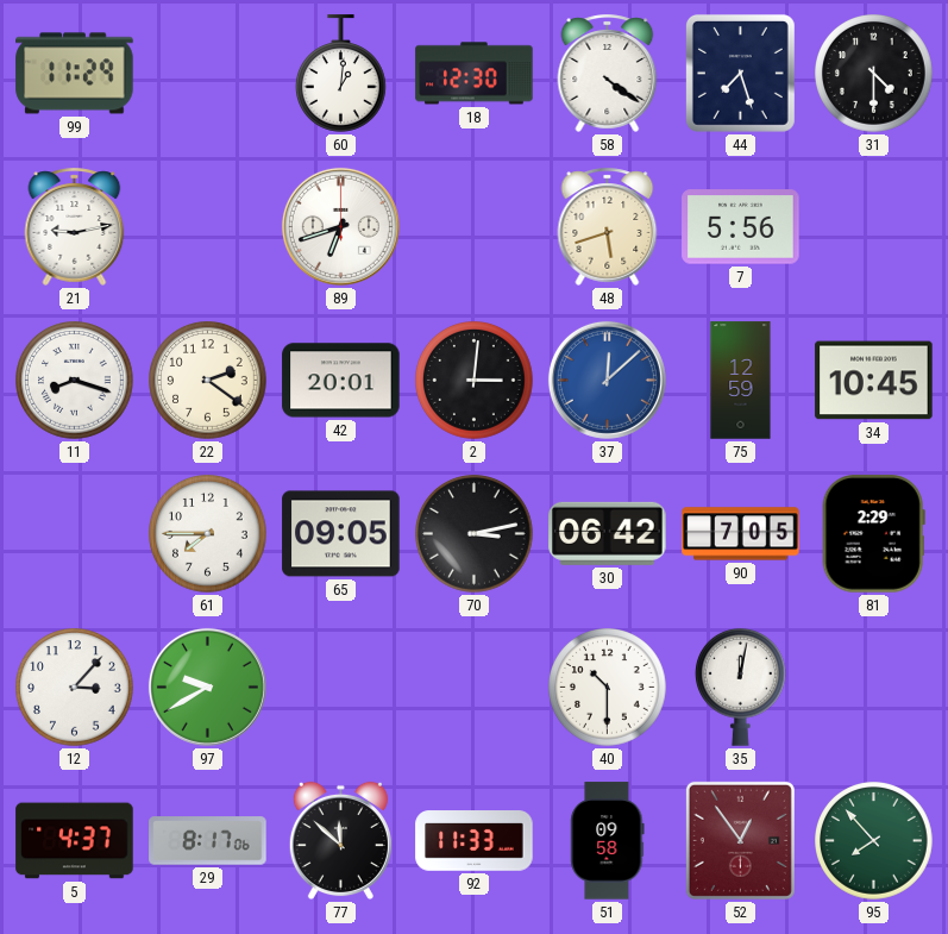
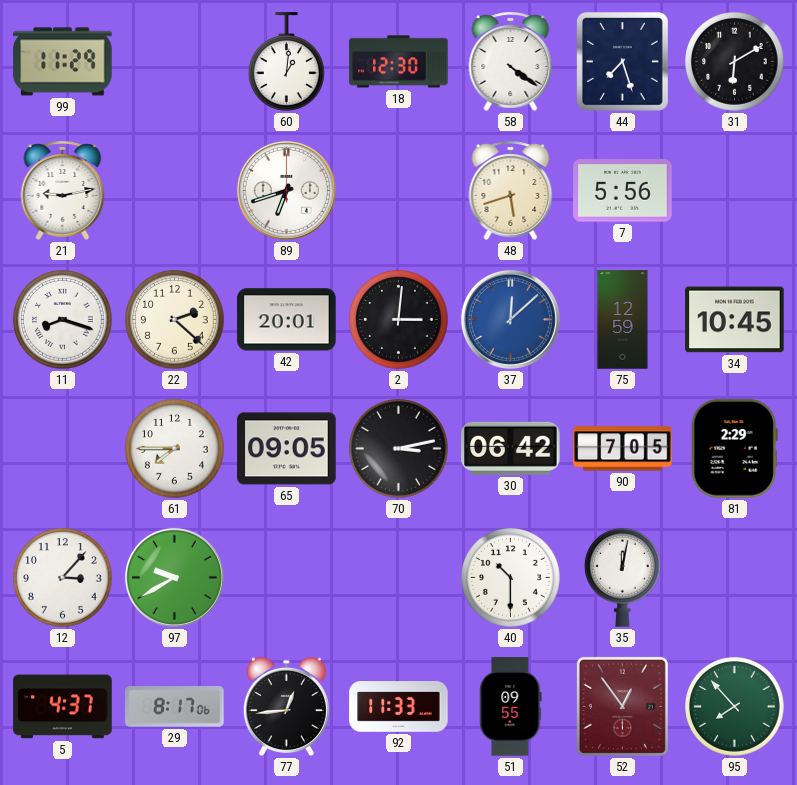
31: 4:30 -> 6:10
22: 2:21 -> 2:22
77: 11:52 -> 12:44
51: 09:58 -> 09:55
